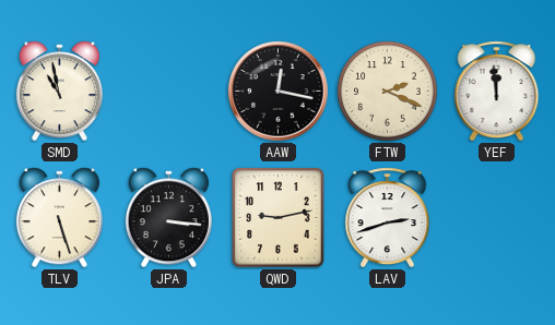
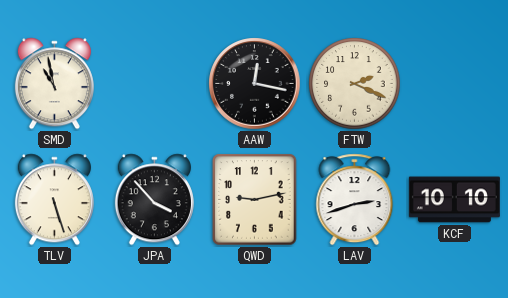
YEF: 11:59 -> none
JPA: 3:16 -> 3:53
KCF: none -> 10:10
